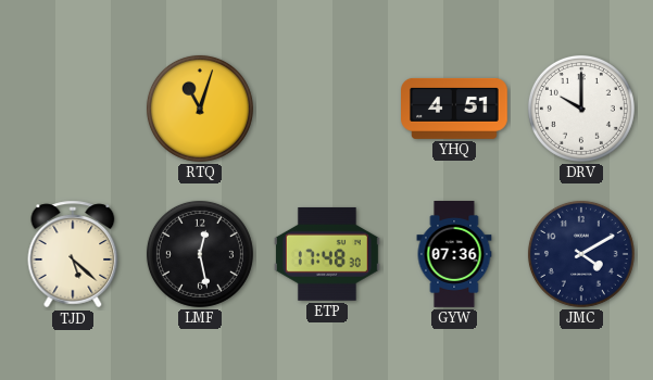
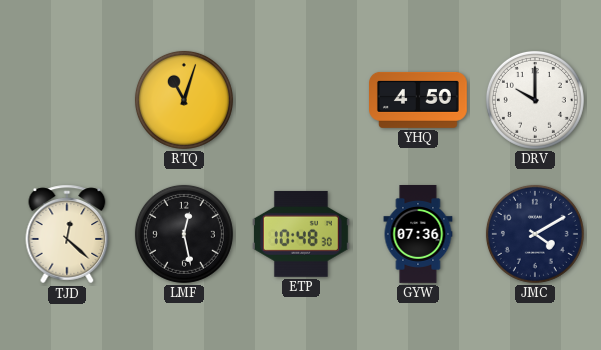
YHQ: 4:51 -> 4:50
TJD: 5:22 -> 12:22
ETP: 17:48 -> 10:48
